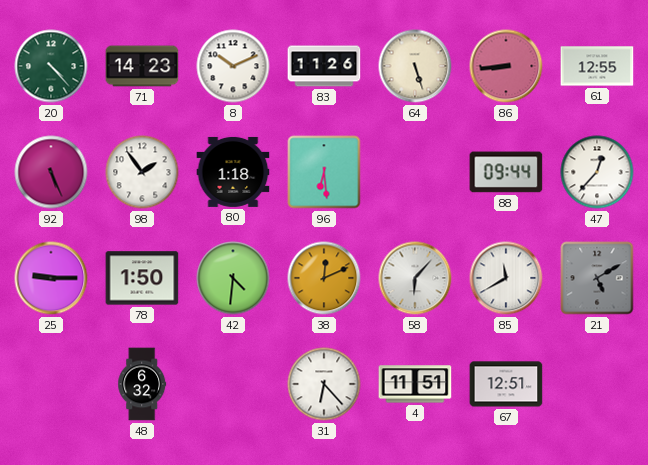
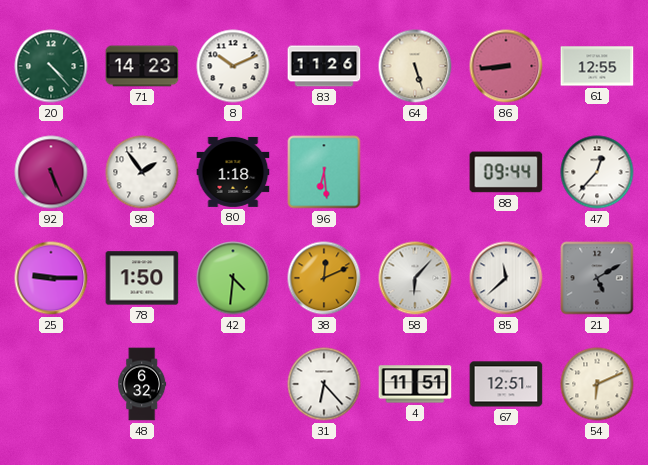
85: 11:40 -> 11:38
54: none -> 6:11
